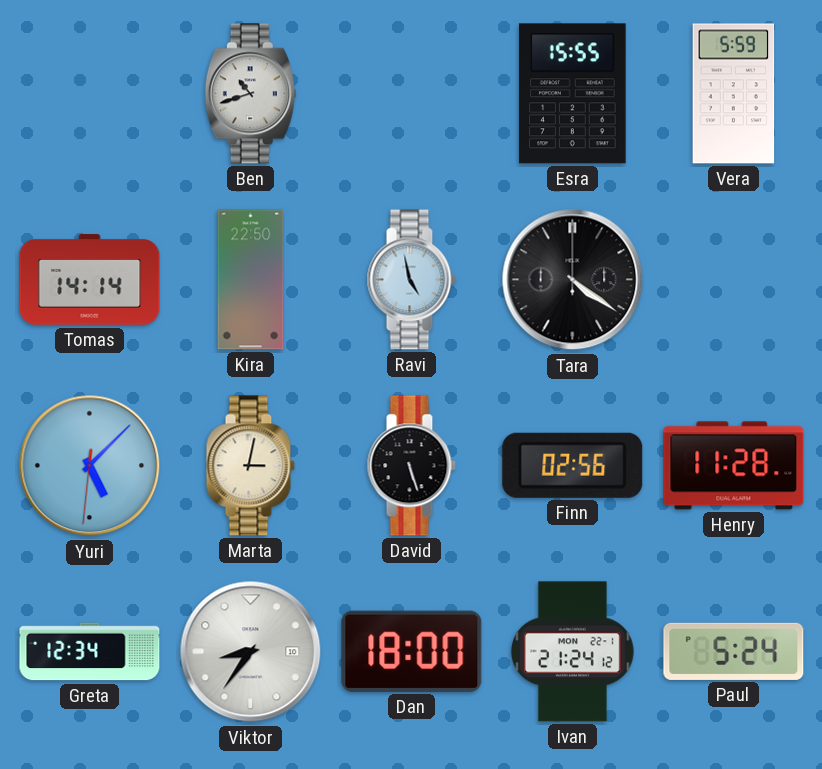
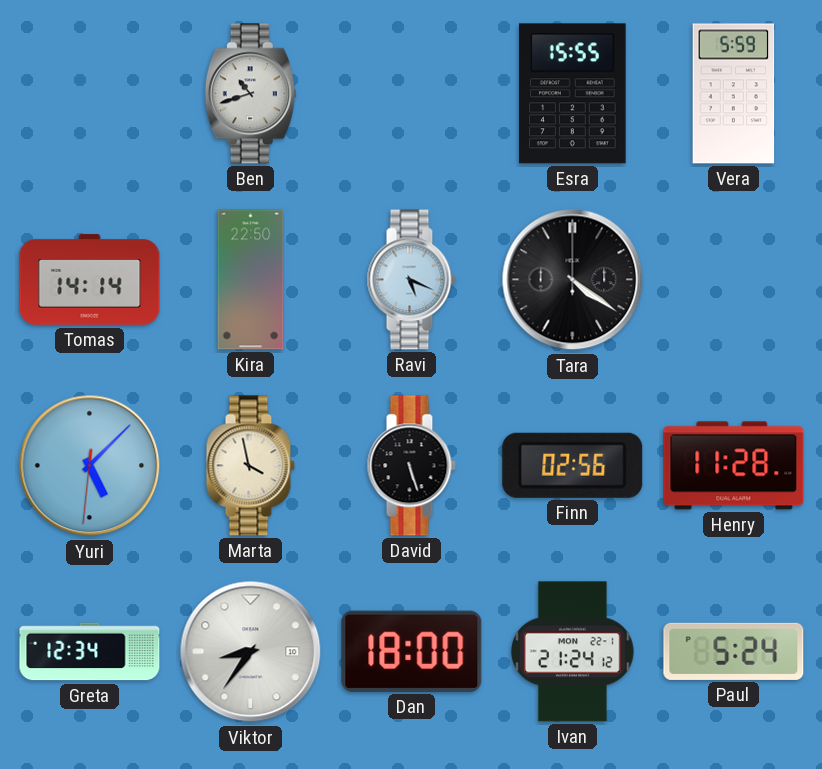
Ravi: 4:58 -> 5:19
Marta: 3:02 -> 3:58
